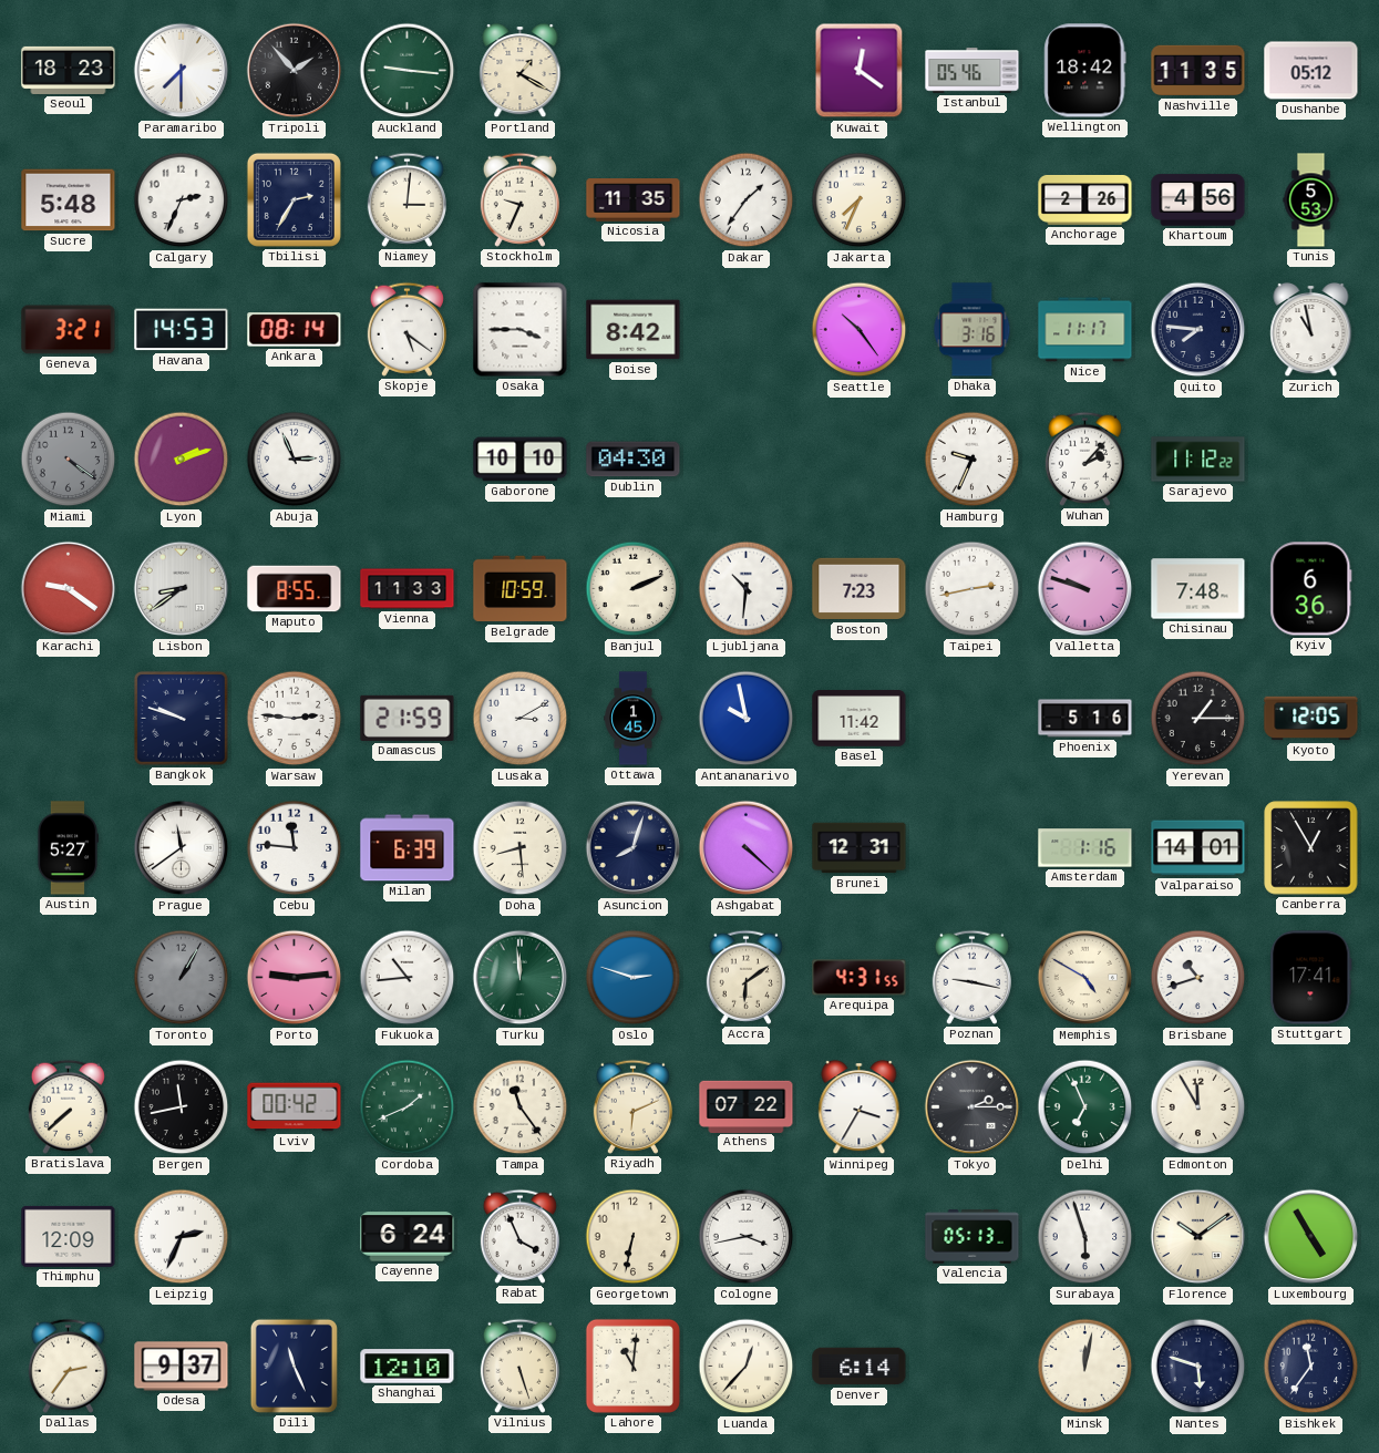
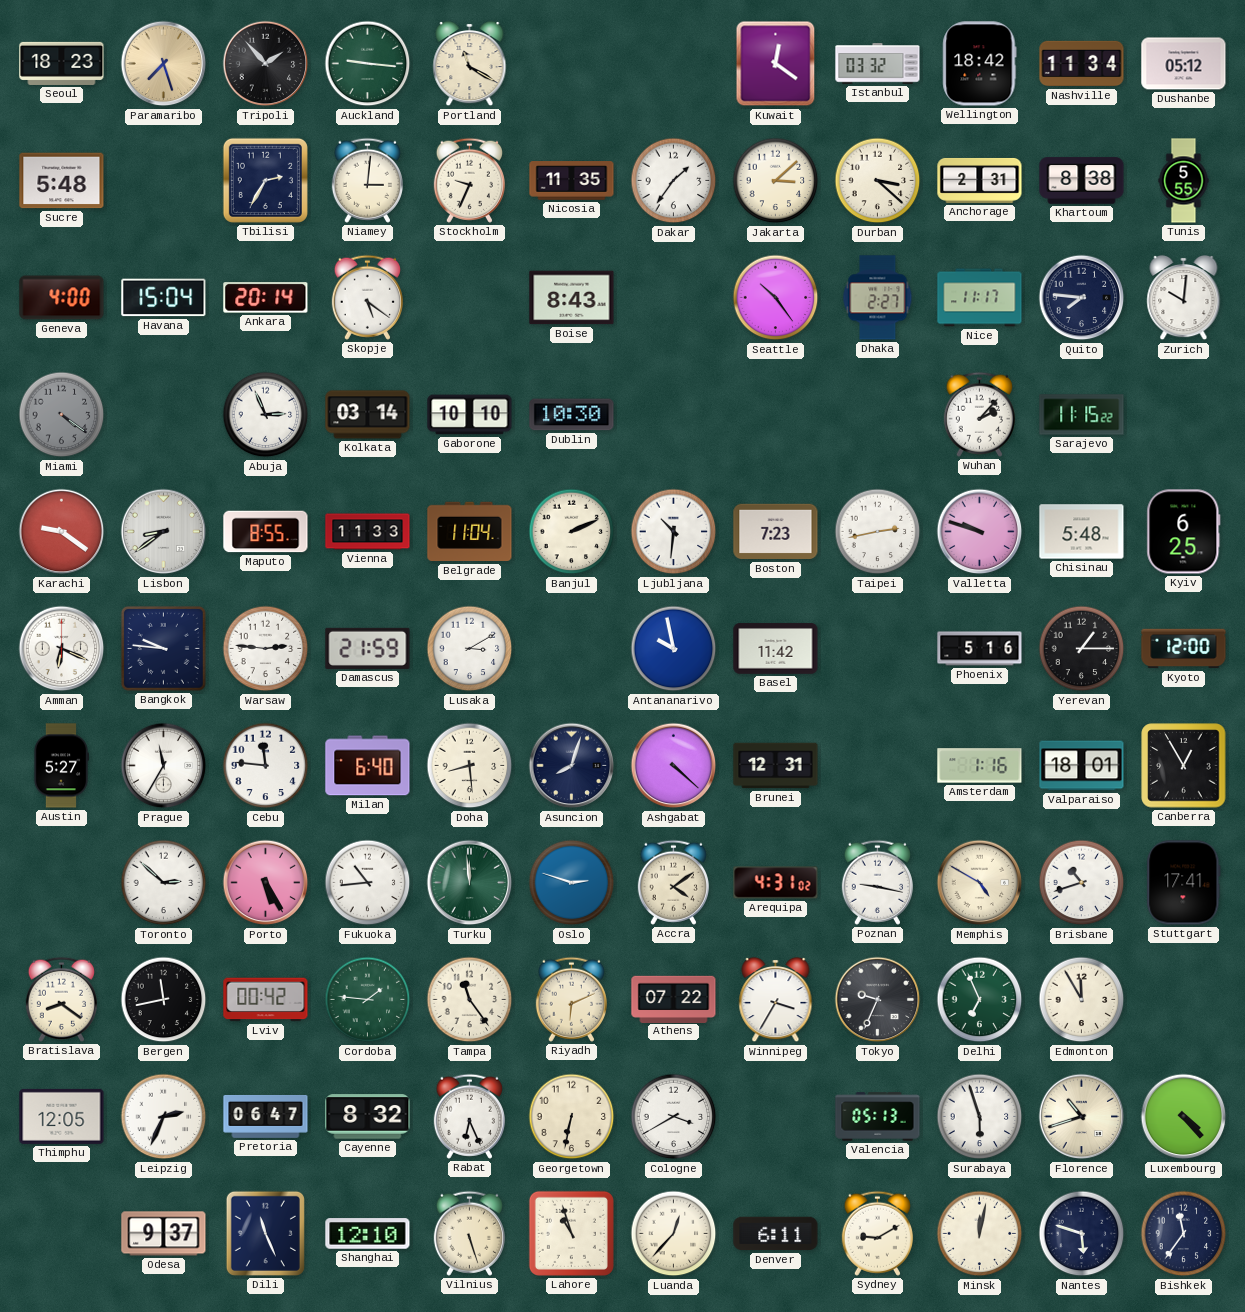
Paramaribo: 7:30 -> 7:27
Paramaribo dial: white -> champagne
Portland: 1:20 -> 11:20
Istanbul: 05:46 -> 03:32
Nashville: 11:35 -> 11:34
Calgary: 2:34 -> none
Jakarta: 7:34 -> 3:08
Durban: none -> 3:22
Anchorage: 2:26 -> 2:31
Khartoum: 4:56 -> 8:38
Tunis: 5:53 -> 5:55
Geneva: 3:21 -> 4:00
Havana: 14:53 -> 15:04
Ankara: 08:14 -> 20:14
Osaka: 3:45 -> none
Boise: 8:42 -> 8:43
Dhaka: 3:16 -> 2:27
Zurich: 10:58 -> 10:01
Lyon: 2:12 -> none
Kolkata: none -> 03:14
Dublin: 04:30 -> 10:30
Hamburg: 9:34 -> none
Sarajevo: 11:12 -> 11:15
Belgrade: 10:59 -> 11:04
Chisinau: 7:48 -> 5:48
Kyiv: 6:36 -> 6:25
Amman: none -> 6:19
Bangkok: 9:48 -> 9:46
Ottawa: 1:45 -> none
Kyoto: 12:05 -> 12:00
Prague: 11:39 -> 11:35
Milan: 6:39 -> 6:40
Valparaiso: 14:01 -> 18:01
Toronto: 1:05 -> 2:52
Toronto dial: grey -> white
Porto: 9:14 -> 5:25
Accra: 6:09 -> 4:09
Arequipa: 4:31:55 -> 4:31:02
Bratislava: 7:38 -> 8:21
Cordoba: 1:41 -> 1:46
Tokyo: 2:15 -> 9:34
Thimphu: 12:09 -> 12:05
Pretoria: none -> 06:47
Cayenne: 6:24 -> 8:32
Rabat: 3:56 -> 6:26
Cologne: 3:43 -> 3:40
Florence: 10:09 -> 10:42
Luxembourg: 4:55 -> 4:23
Dallas: 2:36 -> none
Lahore: 11:01 -> 10:57
Denver: 6:14 -> 6:11
Sydney: none -> 9:10
